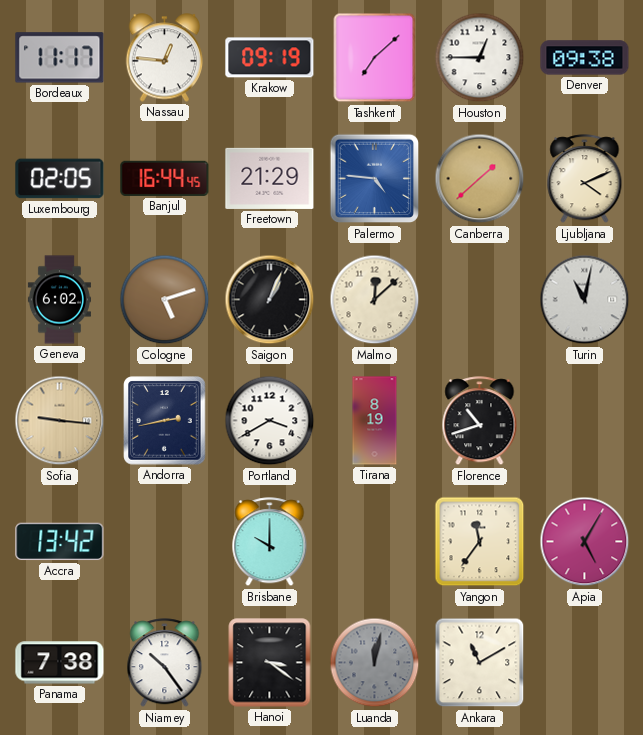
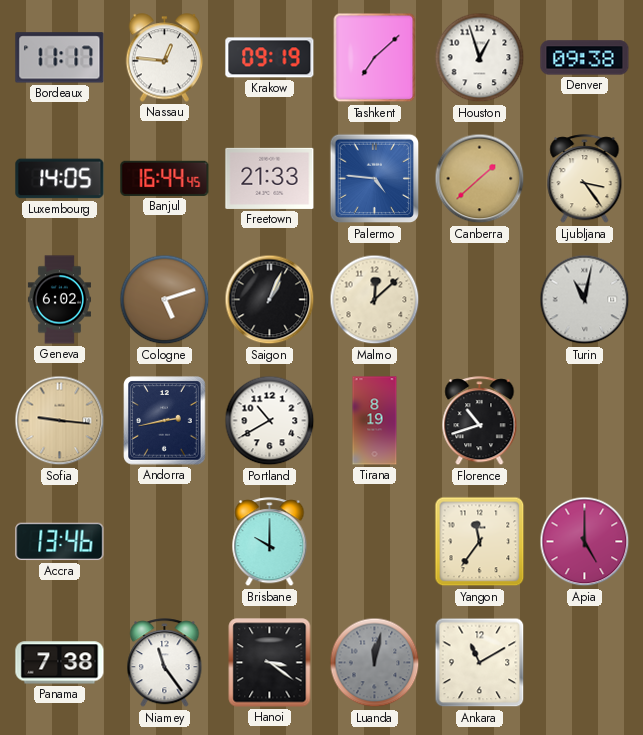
Houston: 12:45 -> 12:57
Luxembourg: 02:05 -> 14:05
Freetown: 21:29 -> 21:33
Ljubljana: 4:11 -> 3:24
Portland: 3:40 -> 10:40
Accra: 13:42 -> 13:46
Apia: 5:05 -> 5:00
Niamey: 10:24 -> 11:24
